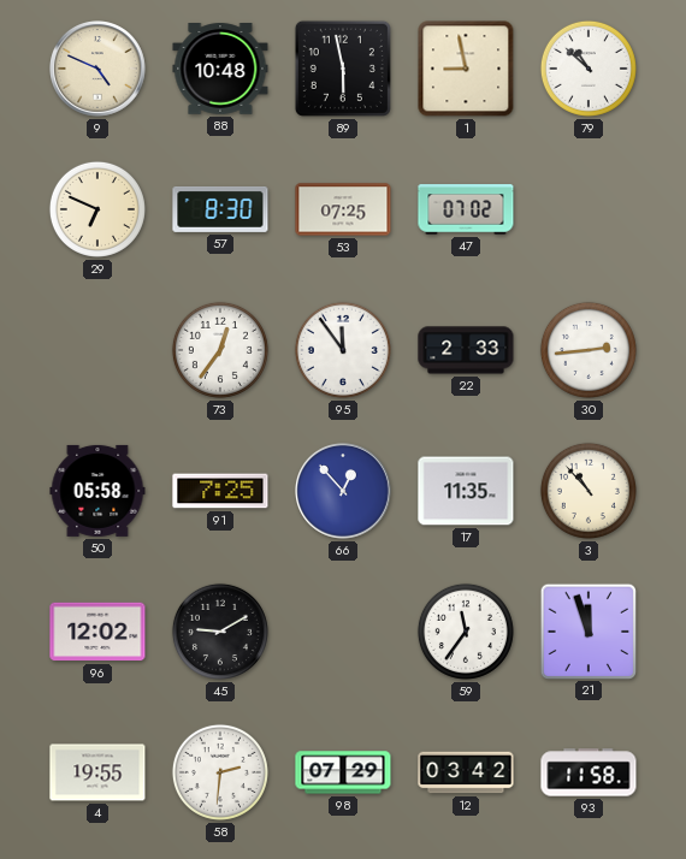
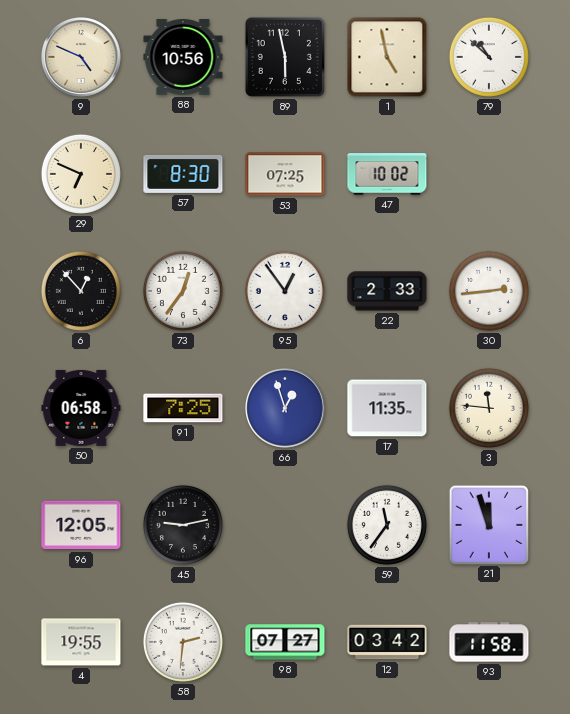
88: 10:48 -> 10:56
1: 8:58 -> 4:58
47: 07:02 -> 10:02
6: none -> 12:53
95: 11:54 -> 12:54
50: 05:58 -> 06:58
66: 12:53 -> 12:57
3: 10:53 -> 11:46
96: 12:02 -> 12:05
45: 9:10 -> 9:13
98: 07:29 -> 07:27
